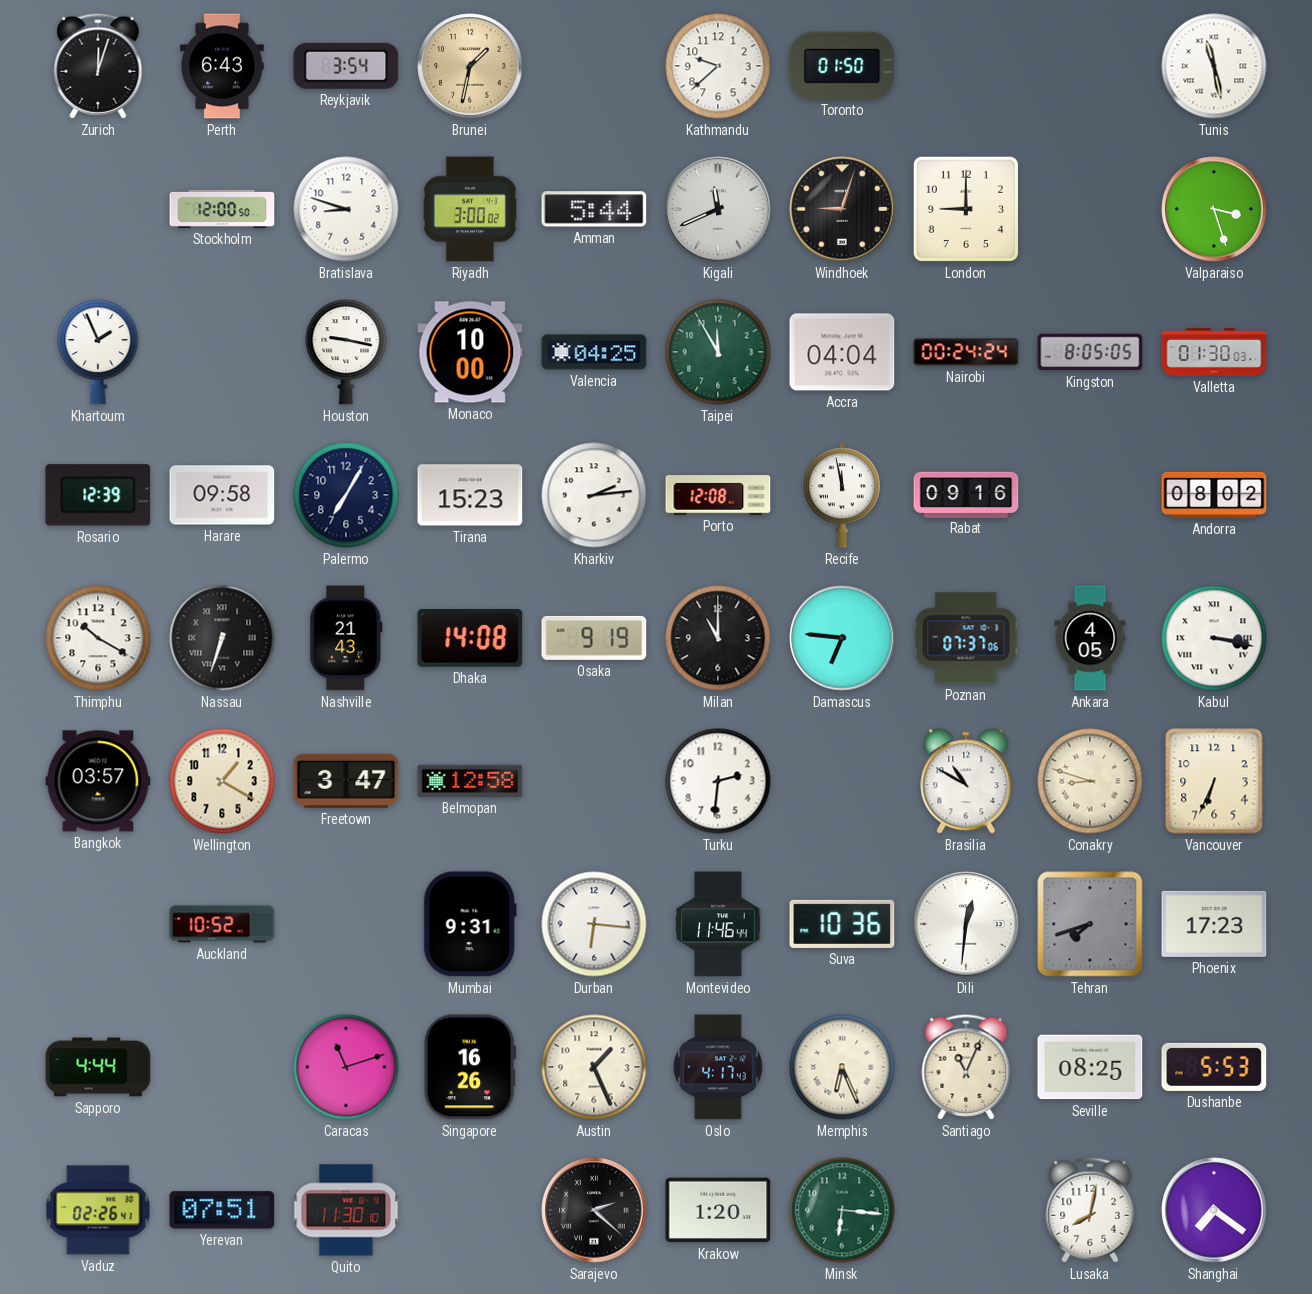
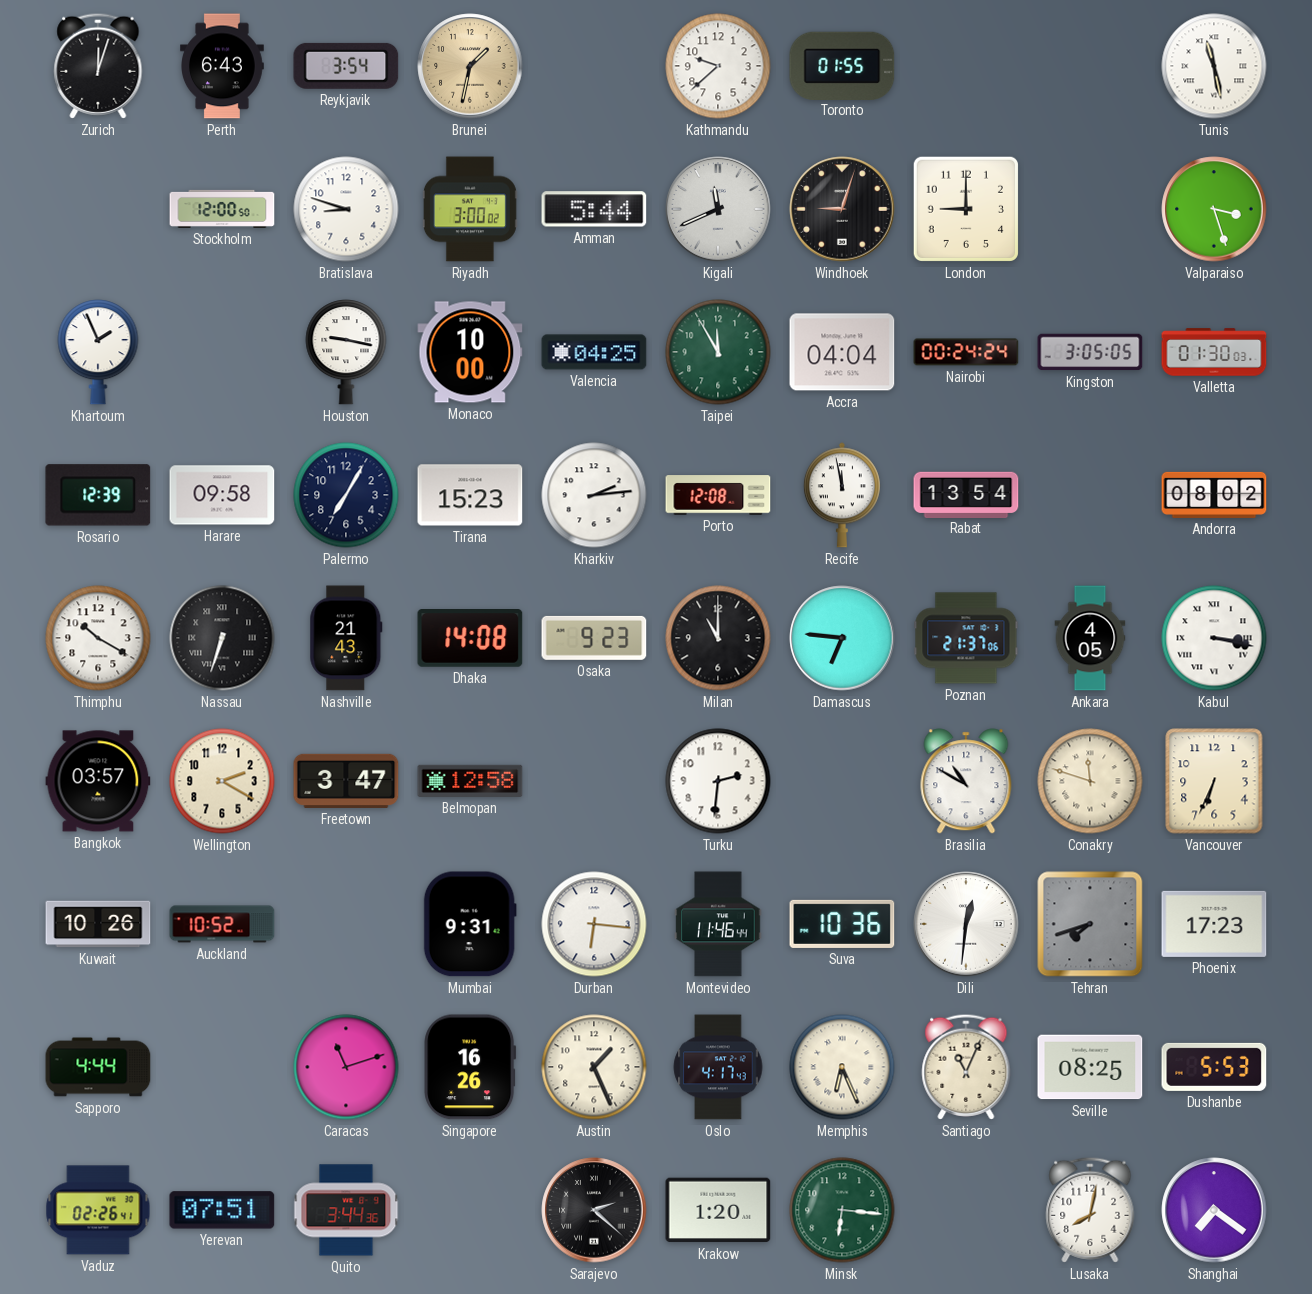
Toronto: 01:50 -> 01:55
Kingston: 8:05 -> 3:05
Rabat: 09:16 -> 13:54
Osaka: 9:19 -> 9:23
Poznan: 07:37 -> 21:37
Wellington: 1:20 -> 2:20
Conakry: 8:48 -> 11:48
Kuwait: none -> 10:26
Quito: 11:30 -> 3:44
